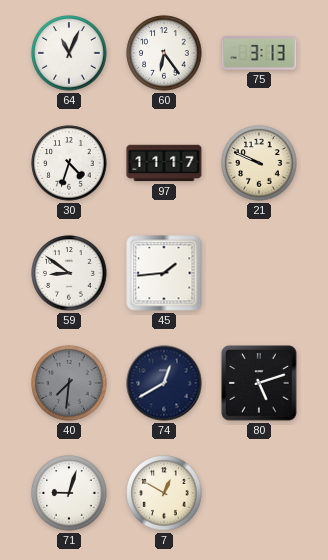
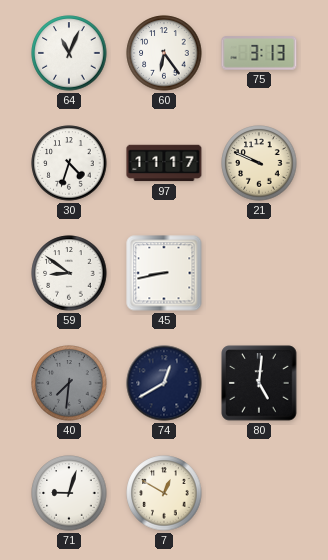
45: 1:44 -> 8:43
80: 5:12 -> 5:01
